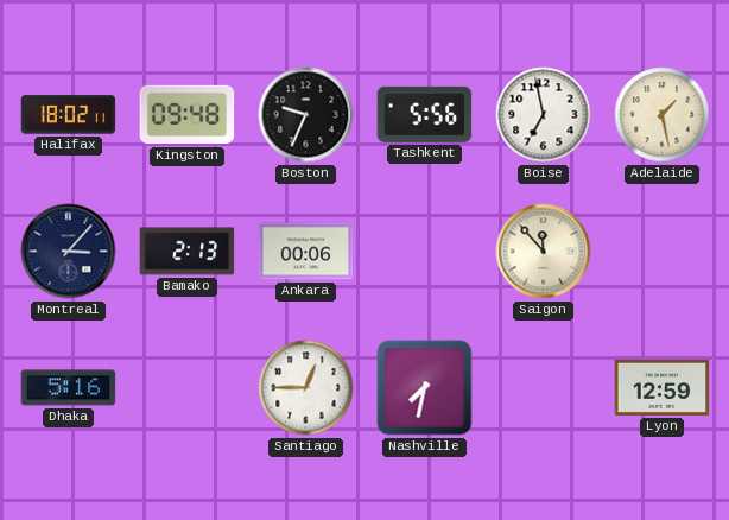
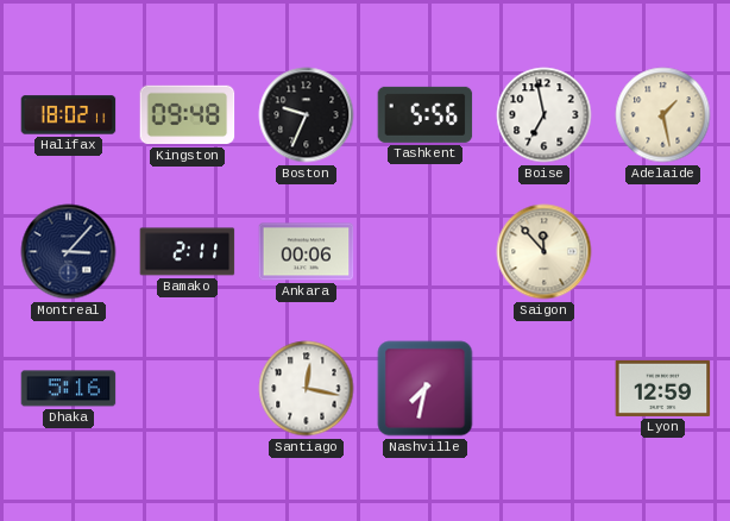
Bamako: 2:13 -> 2:11
Santiago: 12:45 -> 12:17
